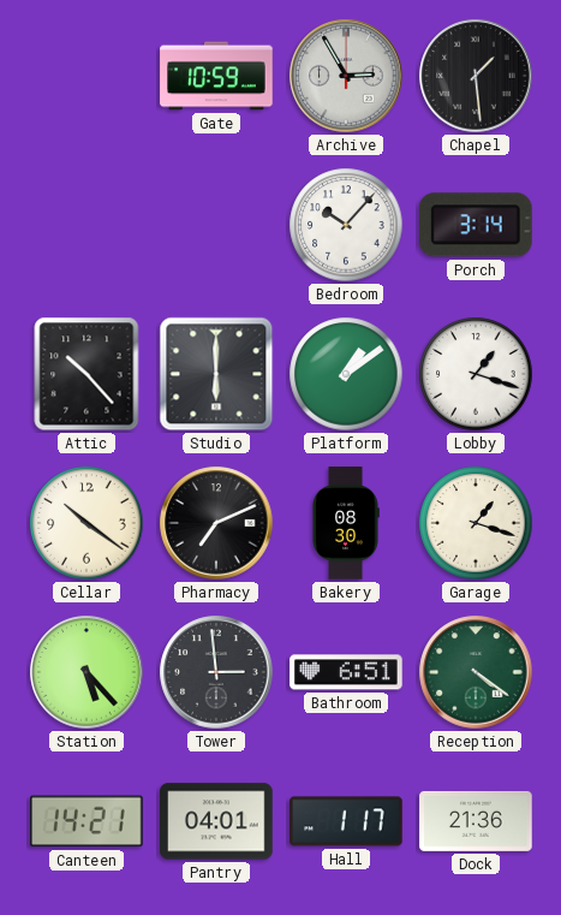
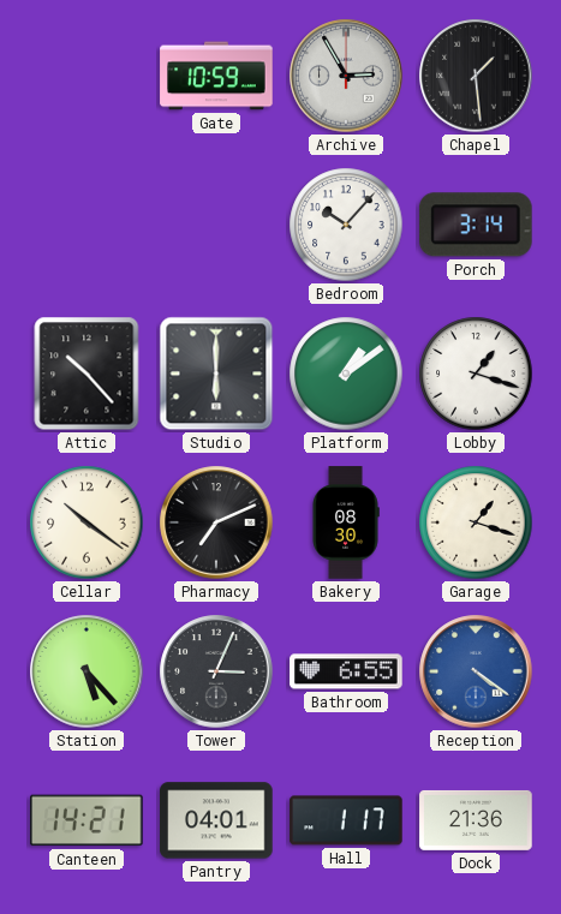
Tower: 2:59 -> 3:04
Bathroom: 6:51 -> 6:55
Reception dial: green -> blue
